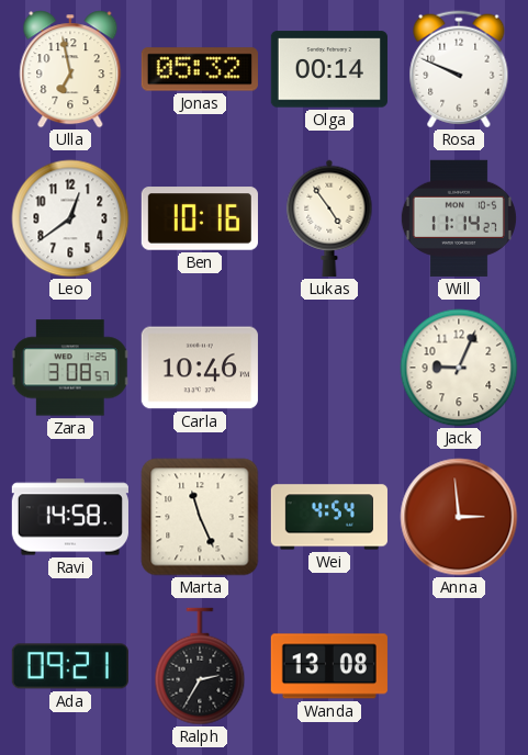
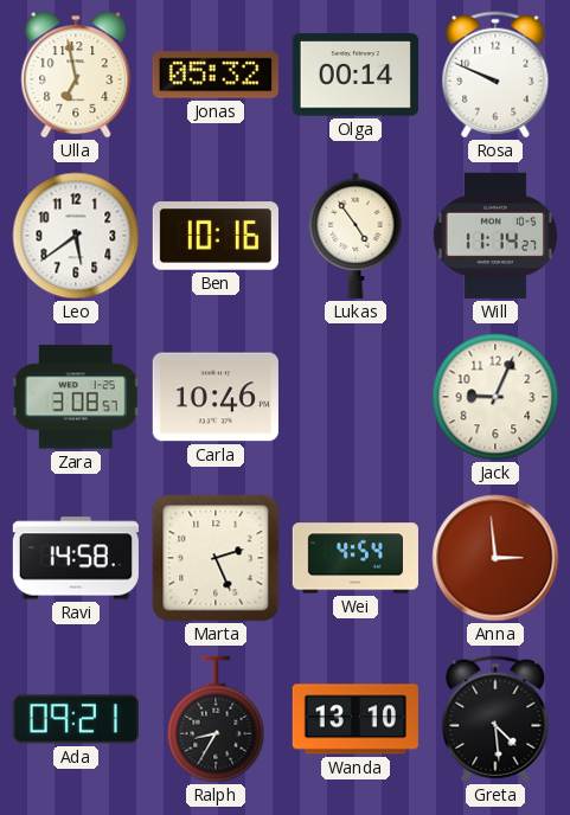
Leo: 12:39 -> 5:39
Marta: 11:26 -> 2:26
Ralph: 2:35 -> 8:35
Wanda: 13:08 -> 13:10
Greta: none -> 4:29
